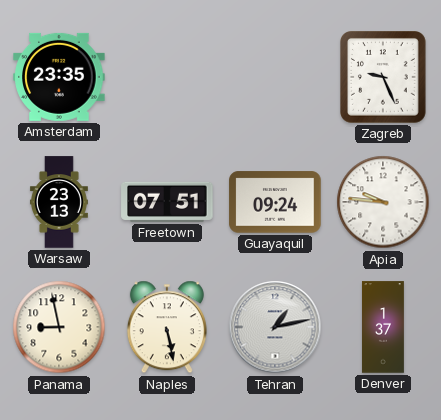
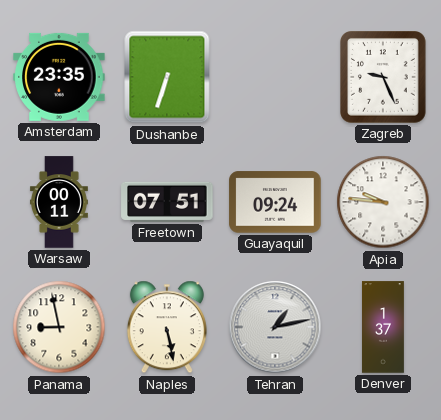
Dushanbe: none -> 6:33
Warsaw: 23:13 -> 00:11
